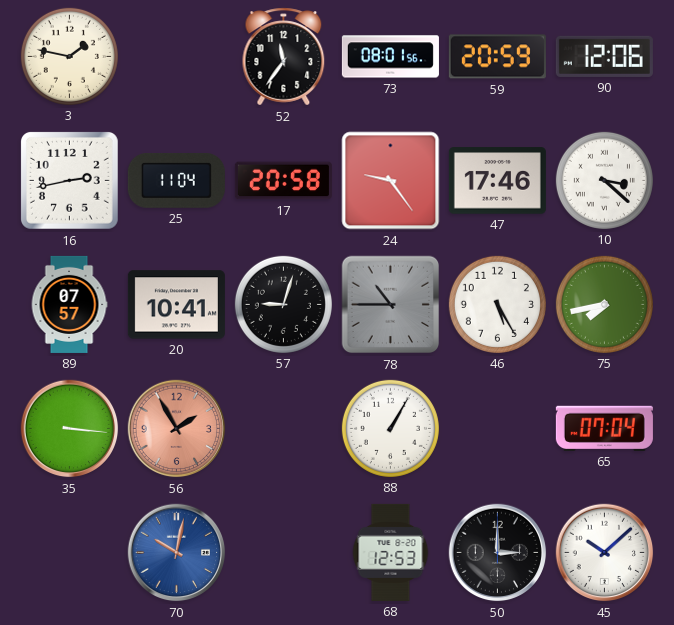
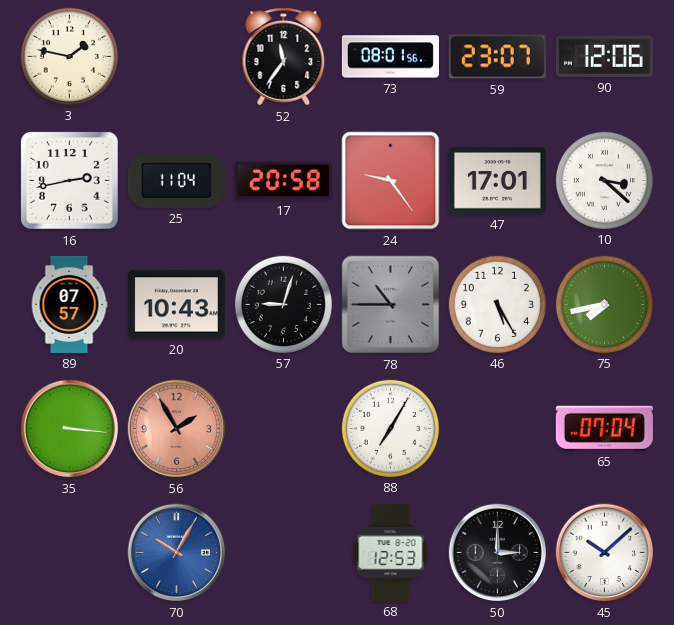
59: 20:59 -> 23:07
47: 17:46 -> 17:01
20: 10:41 -> 10:43
88: 1:05 -> 7:05
70: 10:02 -> 10:05
